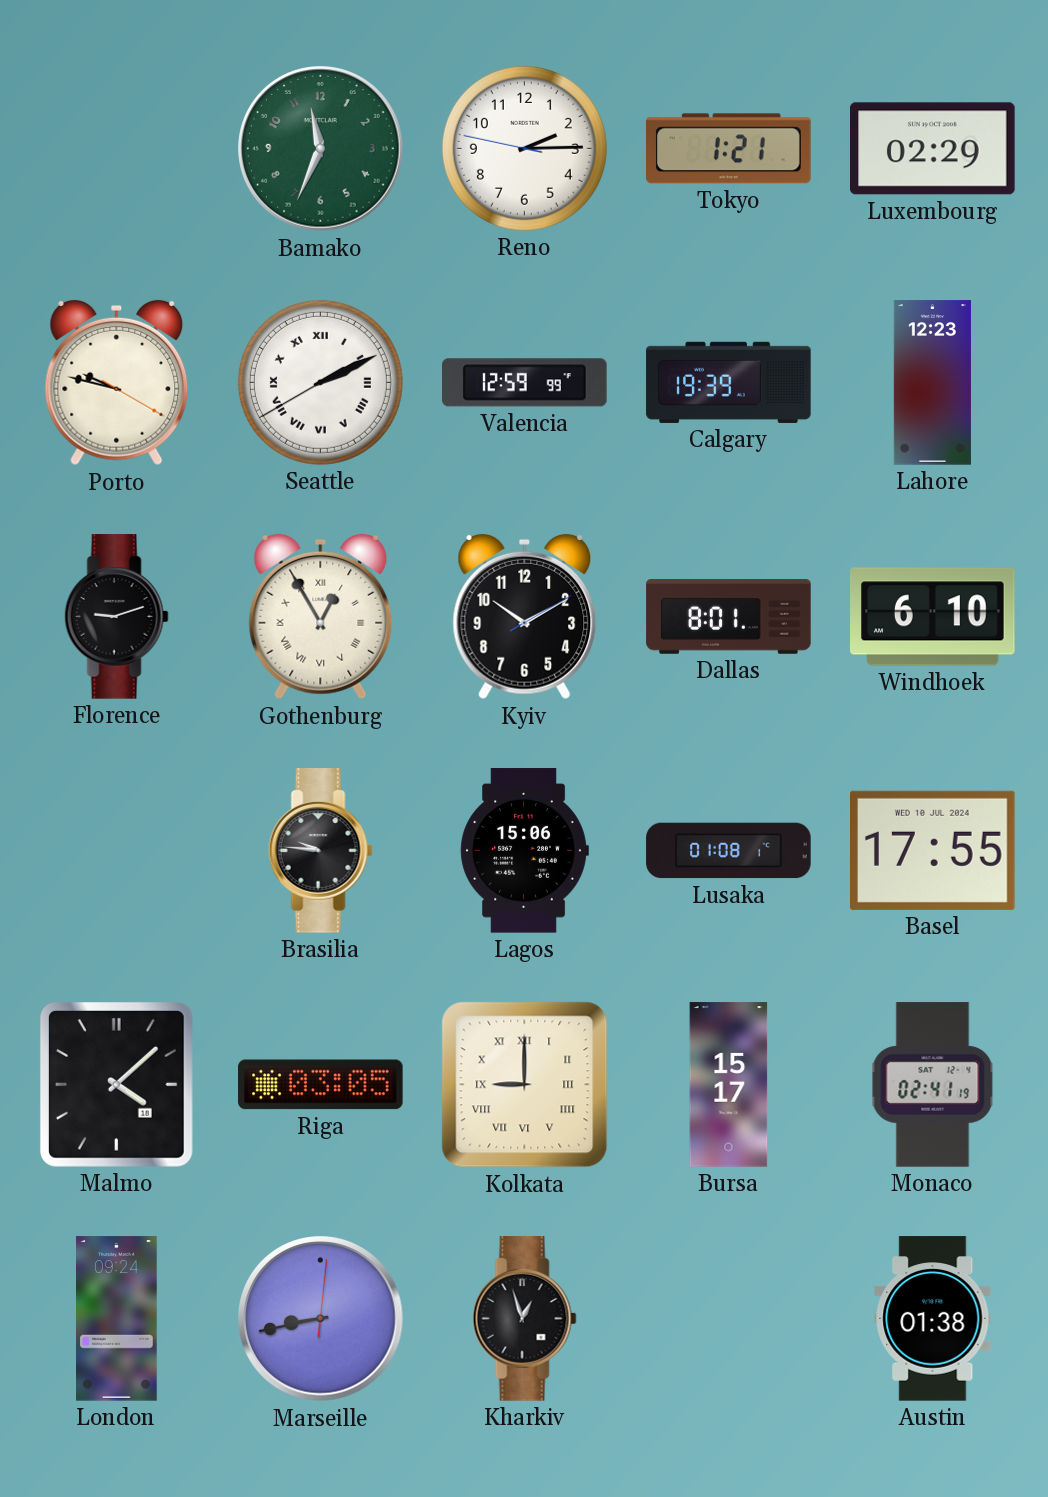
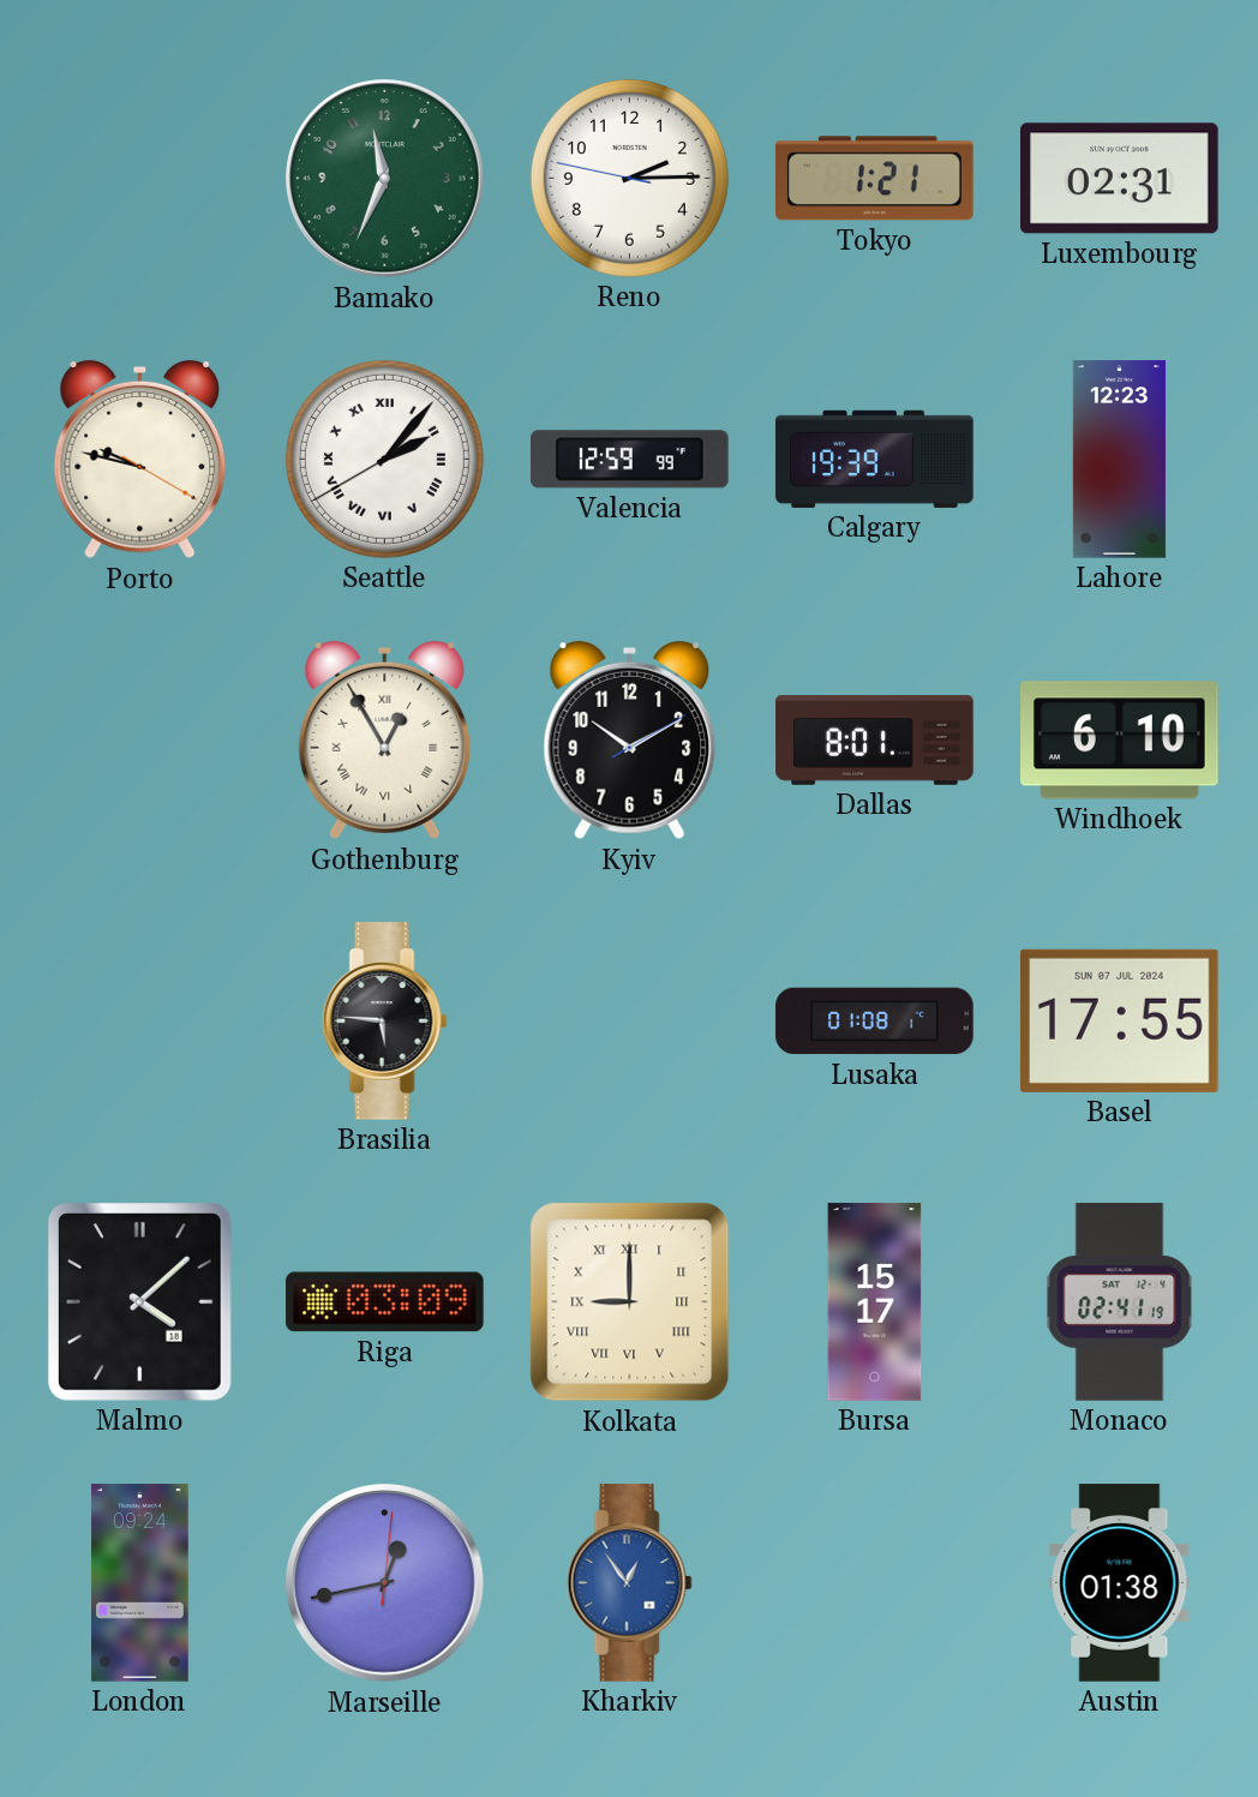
Luxembourg: 02:29 -> 02:31
Seattle: 2:10 -> 2:06
Florence: 9:12 -> none
Brasilia: 9:46 -> 5:46
Lagos: 15:06 -> none
Basel date: WED 10 JUL 2024 -> SUN 07 JUL 2024
Riga: 03:05 -> 03:09
Marseille: 8:43 -> 12:43
Kharkiv: 12:57 -> 12:54
Kharkiv dial: black -> blue
